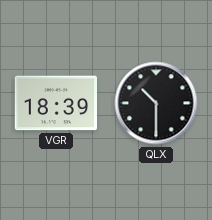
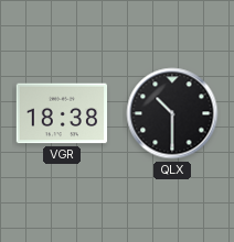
VGR: 18:39 -> 18:38
